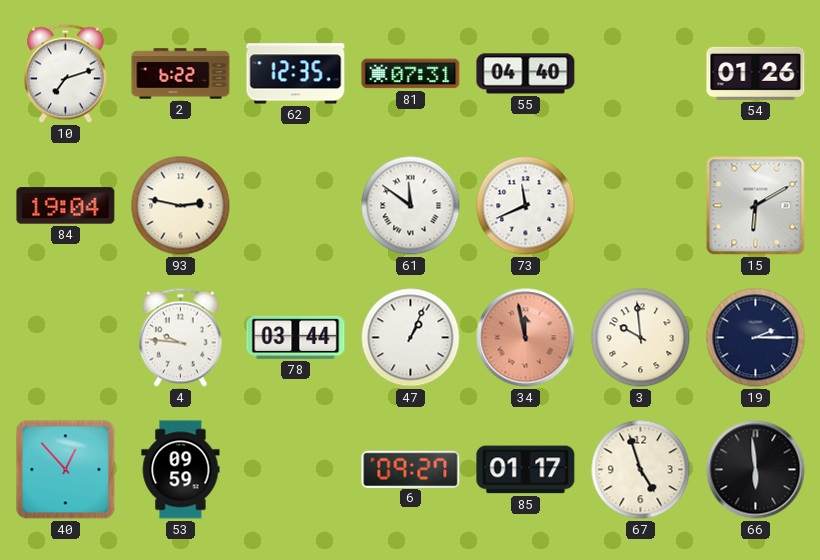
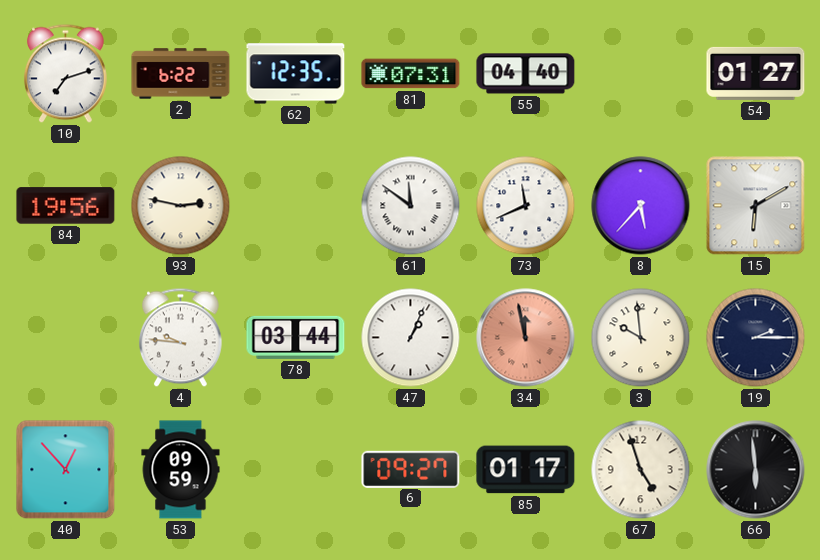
54: 01:26 -> 01:27
84: 19:04 -> 19:56
8: none -> 5:37
